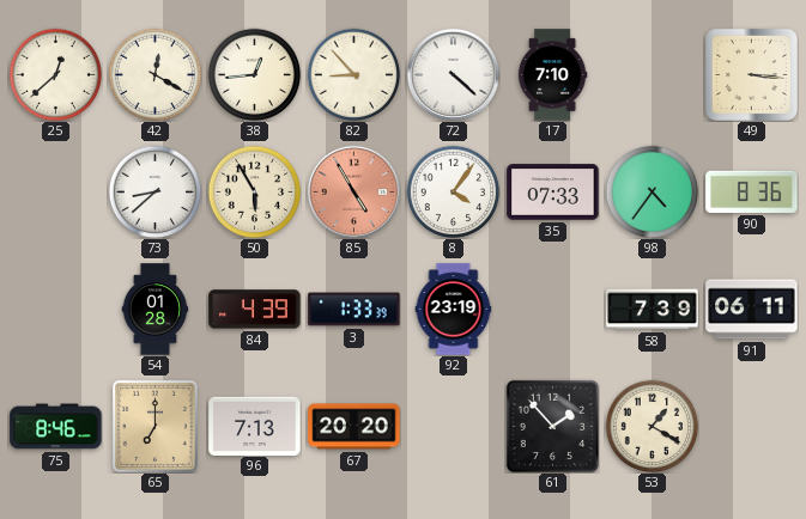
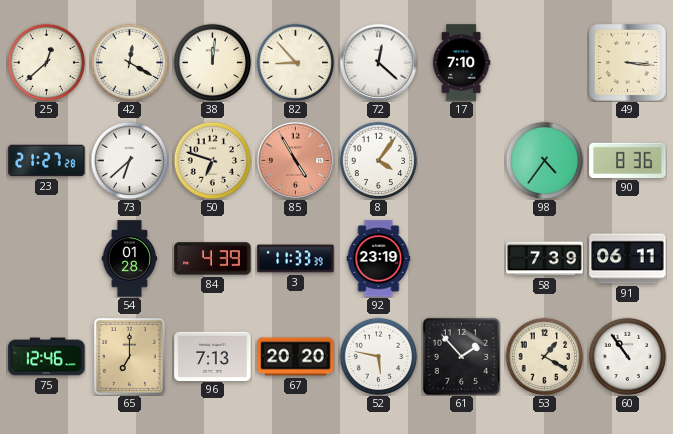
38: 12:44 -> 12:01
72: 4:22 -> 12:22
23: none -> 21:27
73: 8:38 -> 6:38
50: 5:55 -> 6:48
35: 07:33 -> none
3: 1:33 -> 11:33
75: 8:46 -> 12:46
52: none -> 5:47
60: none -> 10:54
